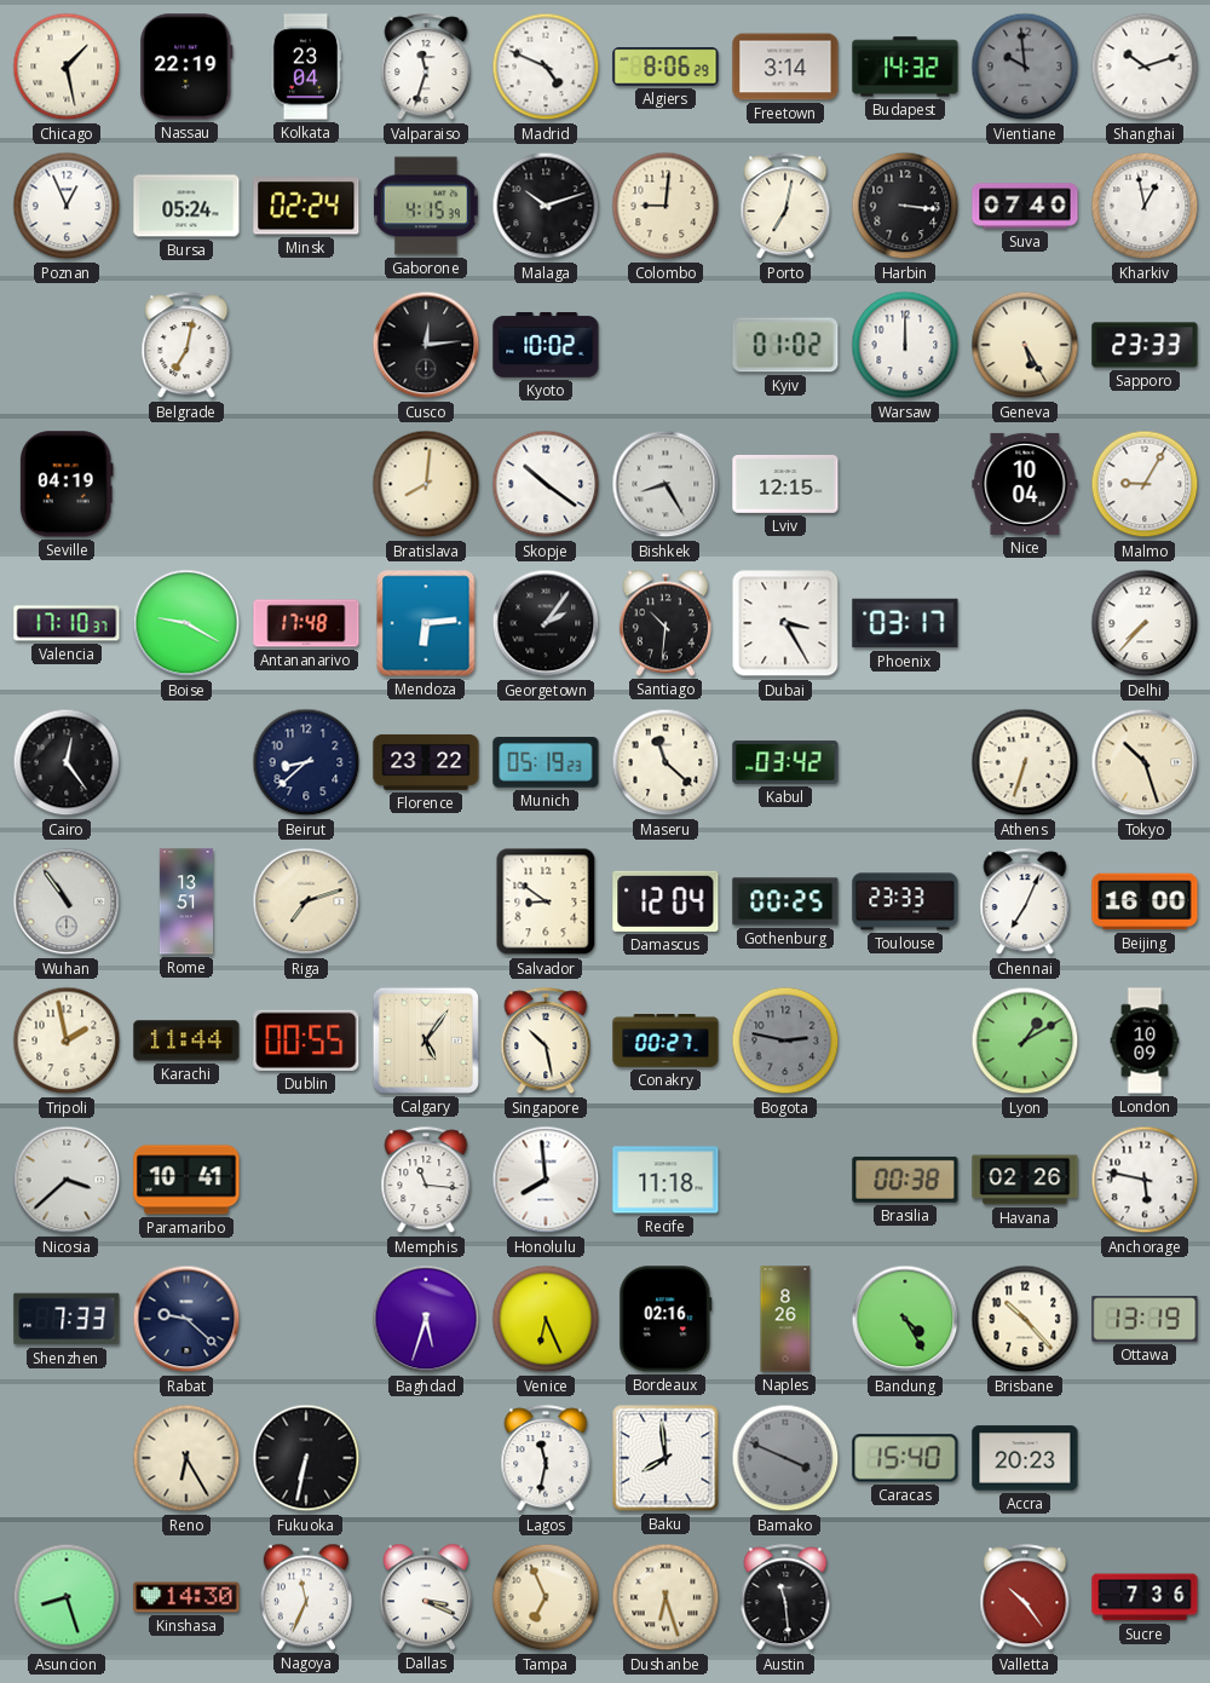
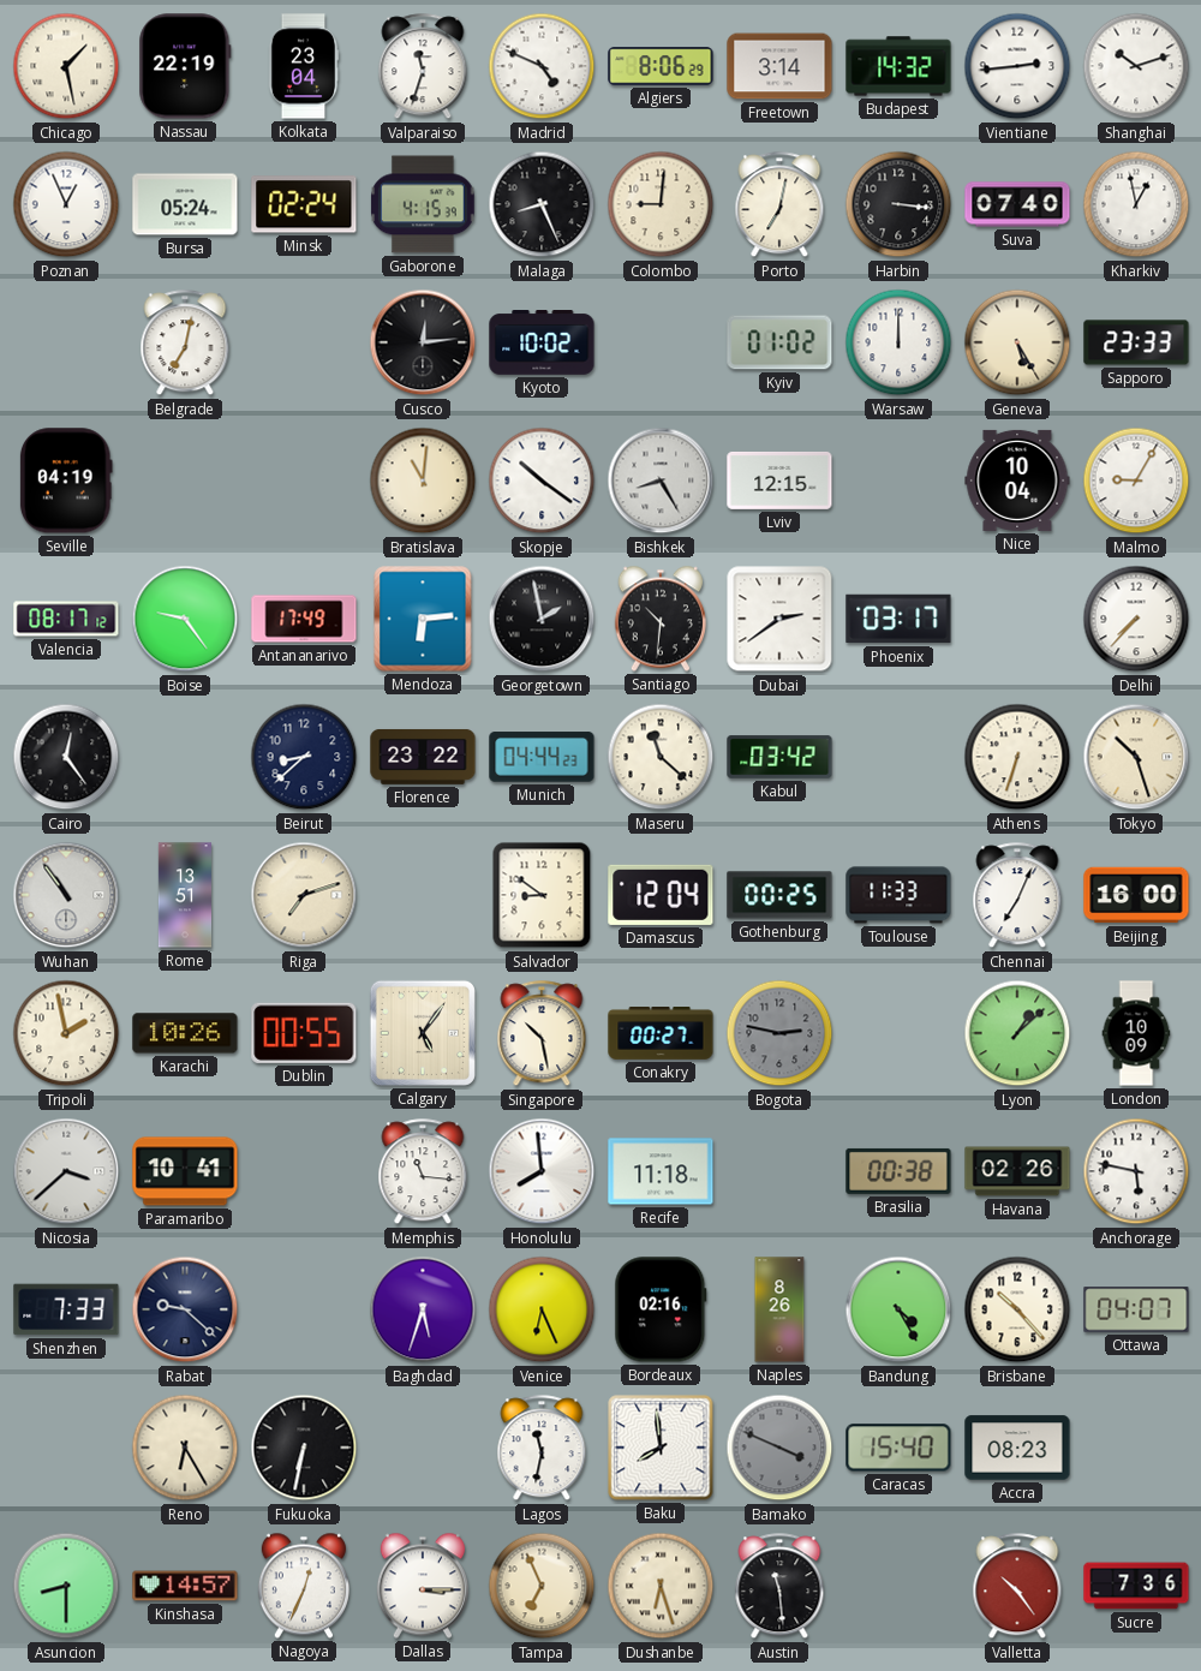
Vientiane: 9:59 -> 2:44
Vientiane dial: grey -> white
Malaga: 10:12 -> 8:26
Bratislava: 8:01 -> 11:01
Valencia: 17:10 -> 08:17
Boise: 9:20 -> 9:24
Antananarivo: 17:48 -> 17:49
Georgetown: 2:06 -> 1:58
Dubai: 3:25 -> 2:39
Munich: 05:19 -> 04:44
Toulouse: 23:33 -> 11:33
Karachi: 11:44 -> 10:26
Lyon: 1:10 -> 1:08
Ottawa: 13:19 -> 04:07
Accra: 20:23 -> 08:23
Asuncion: 8:27 -> 8:30
Kinshasa: 14:30 -> 14:57
Nagoya: 11:34 -> 12:34
Dallas: 3:19 -> 3:15
